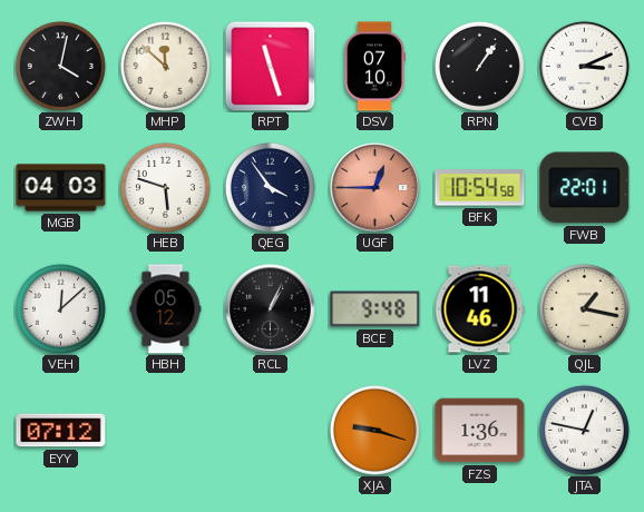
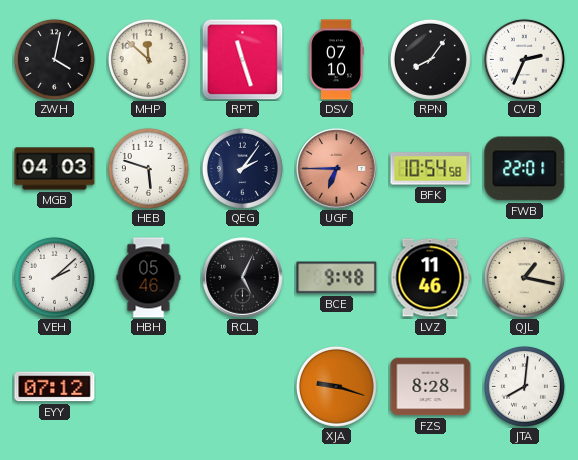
RPN: 1:06 -> 8:06
CVB: 3:11 -> 2:34
QEG: 3:54 -> 2:06
UGF: 12:45 -> 6:45
VEH: 12:08 -> 2:08
HBH: 05:12 -> 05:46
RCL: 1:04 -> 5:04
FZS: 1:36 -> 8:28
JTA: 12:47 -> 8:01
